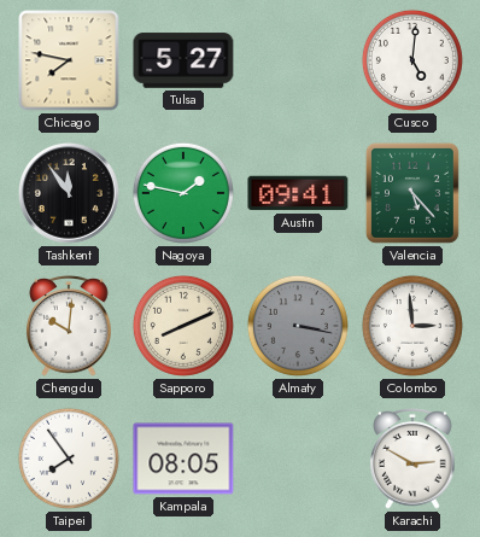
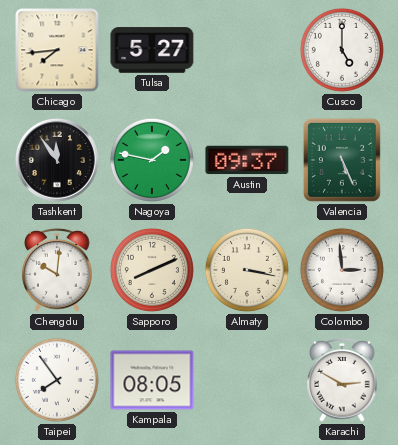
Chicago: 7:47 -> 7:44
Cusco: 5:01 -> 5:00
Austin: 09:41 -> 09:37
Valencia: 5:23 -> 5:26
Almaty dial: grey -> cream
